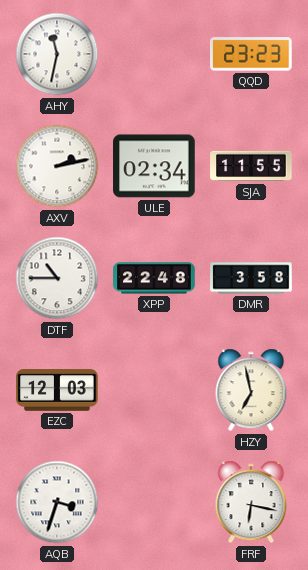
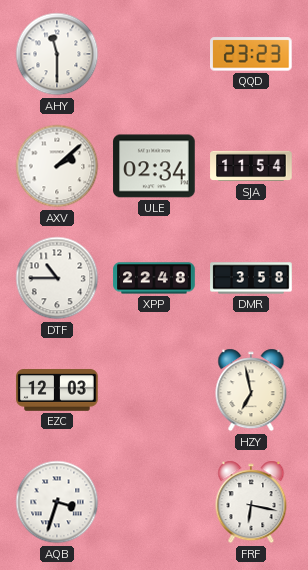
AHY: 11:32 -> 11:30
AXV: 2:13 -> 2:08
SJA: 11:55 -> 11:54
